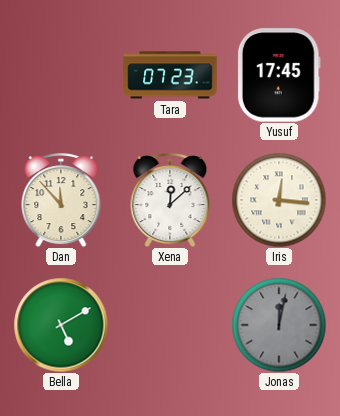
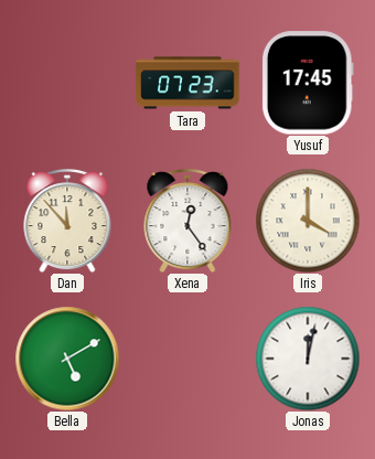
Xena: 12:08 -> 12:24
Iris: 12:16 -> 4:00
Jonas dial: grey -> white
